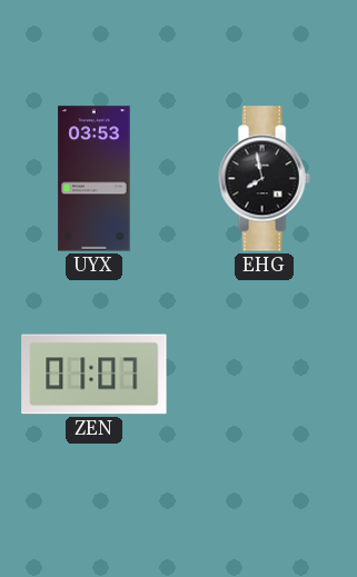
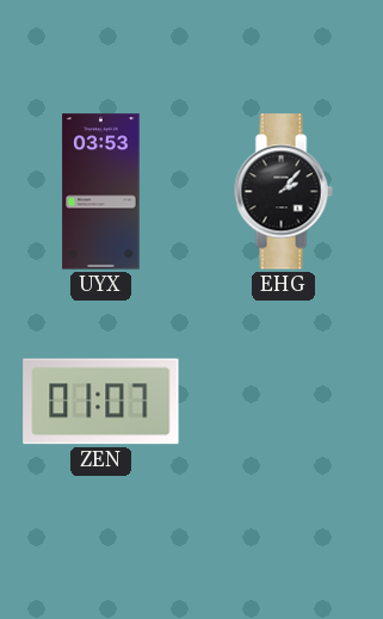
EHG: 7:58 -> 2:07
